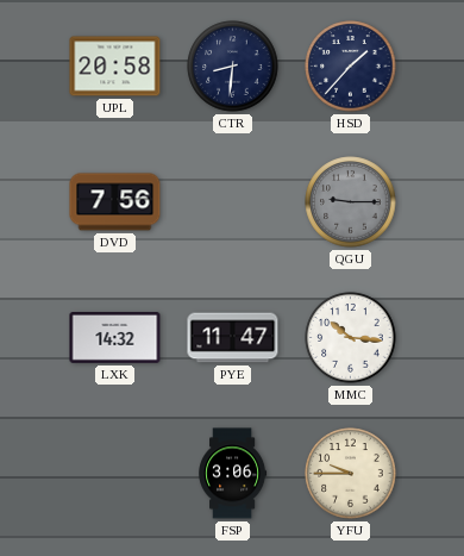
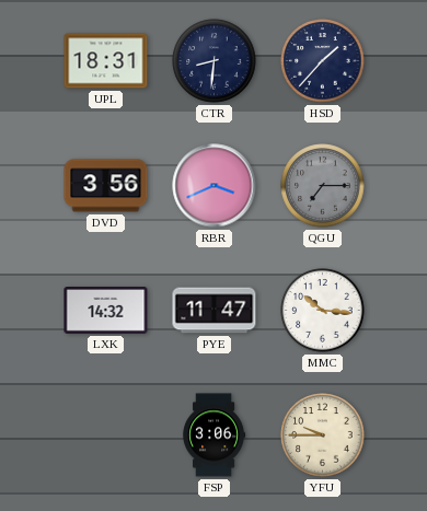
UPL: 20:58 -> 18:31
DVD: 7:56 -> 3:56
RBR: none -> 3:41
QGU: 9:15 -> 7:15
